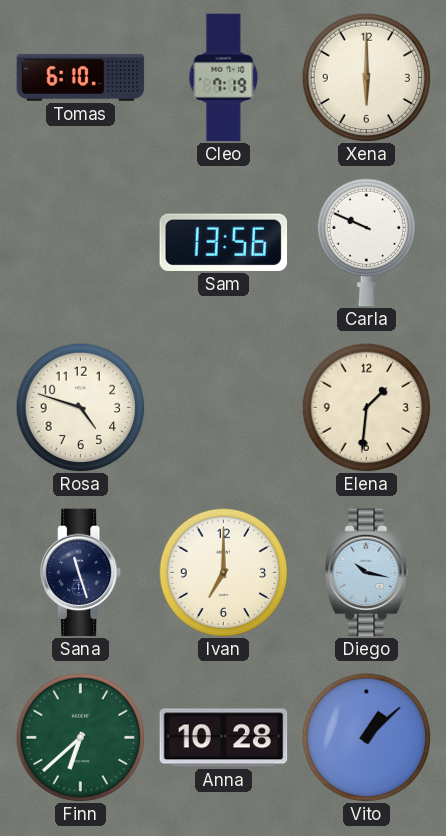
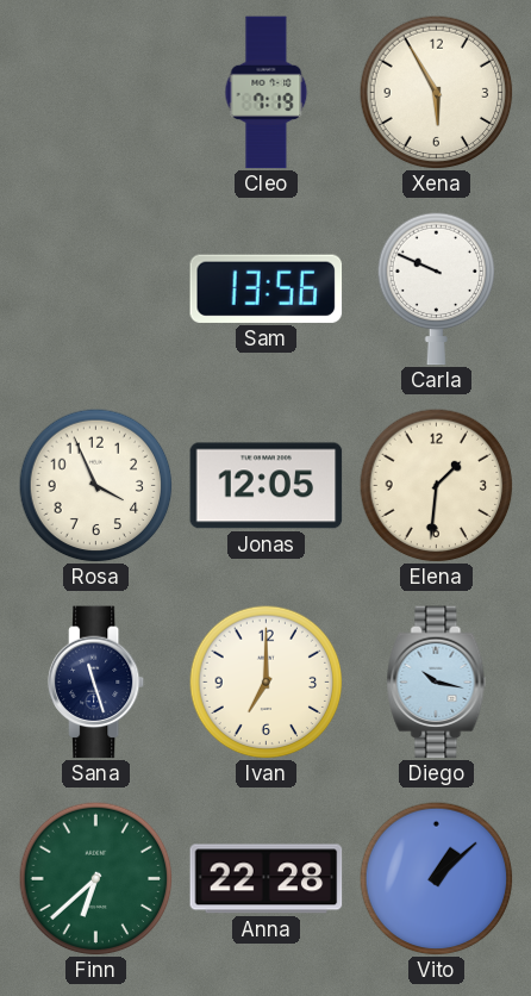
Tomas: 6:10 -> none
Xena: 6:00 -> 5:55
Rosa: 4:48 -> 3:56
Jonas: none -> 12:05
Anna: 10:28 -> 22:28
